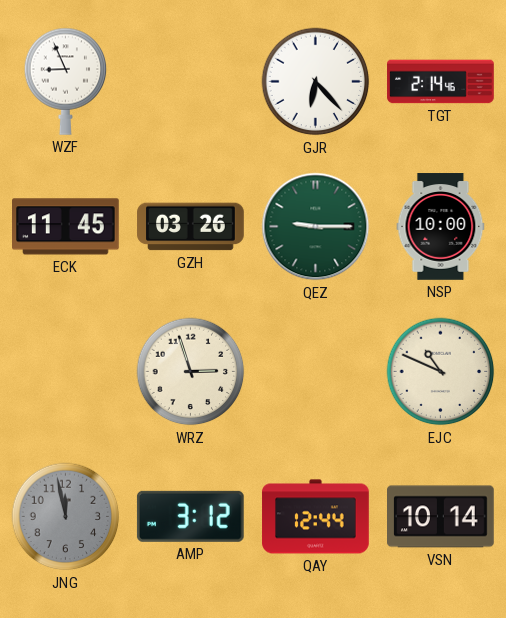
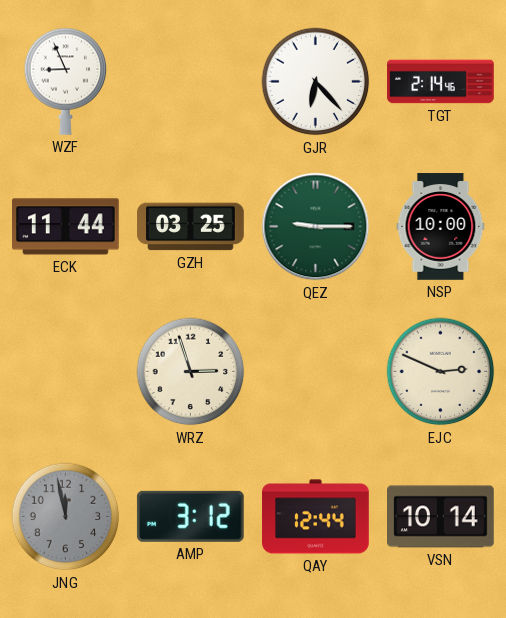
ECK: 11:45 -> 11:44
GZH: 03:26 -> 03:25
EJC: 10:49 -> 2:49
